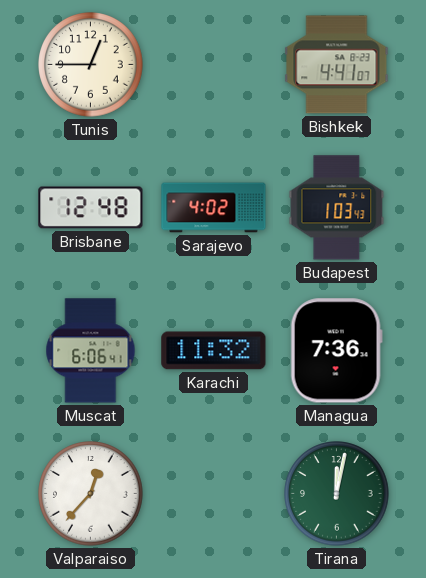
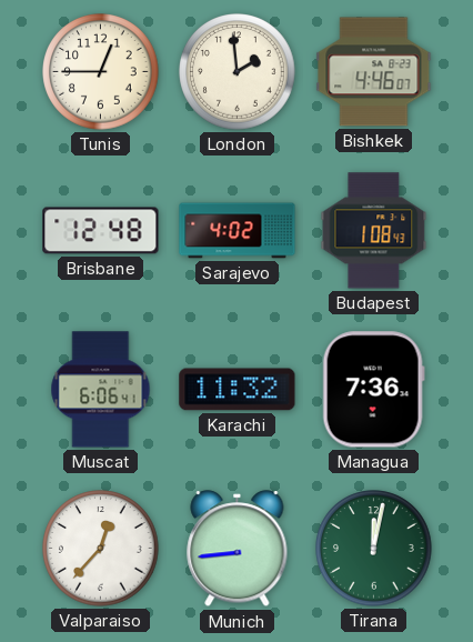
London: none -> 1:59
Bishkek: 4:41 -> 4:46
Budapest: 1:03 -> 1:08
Munich: none -> 8:44
